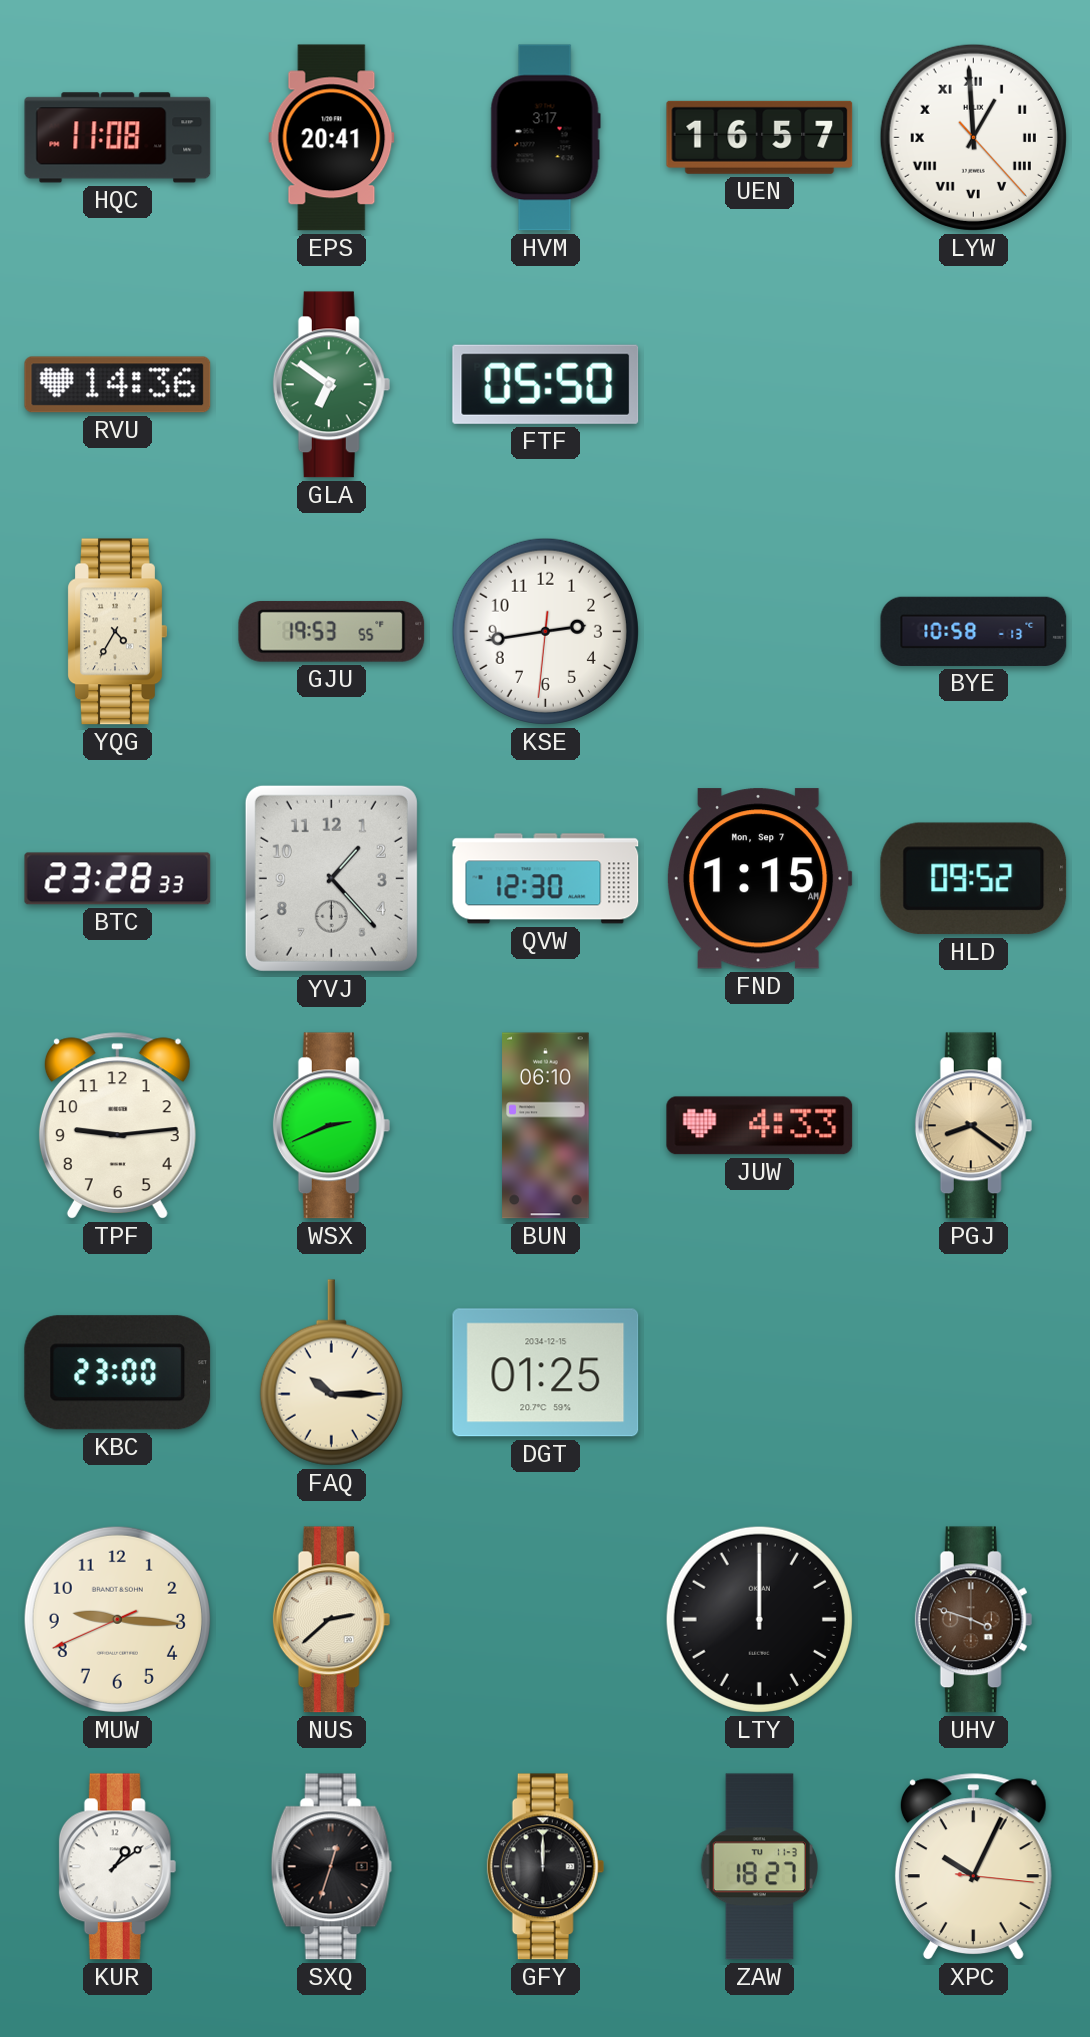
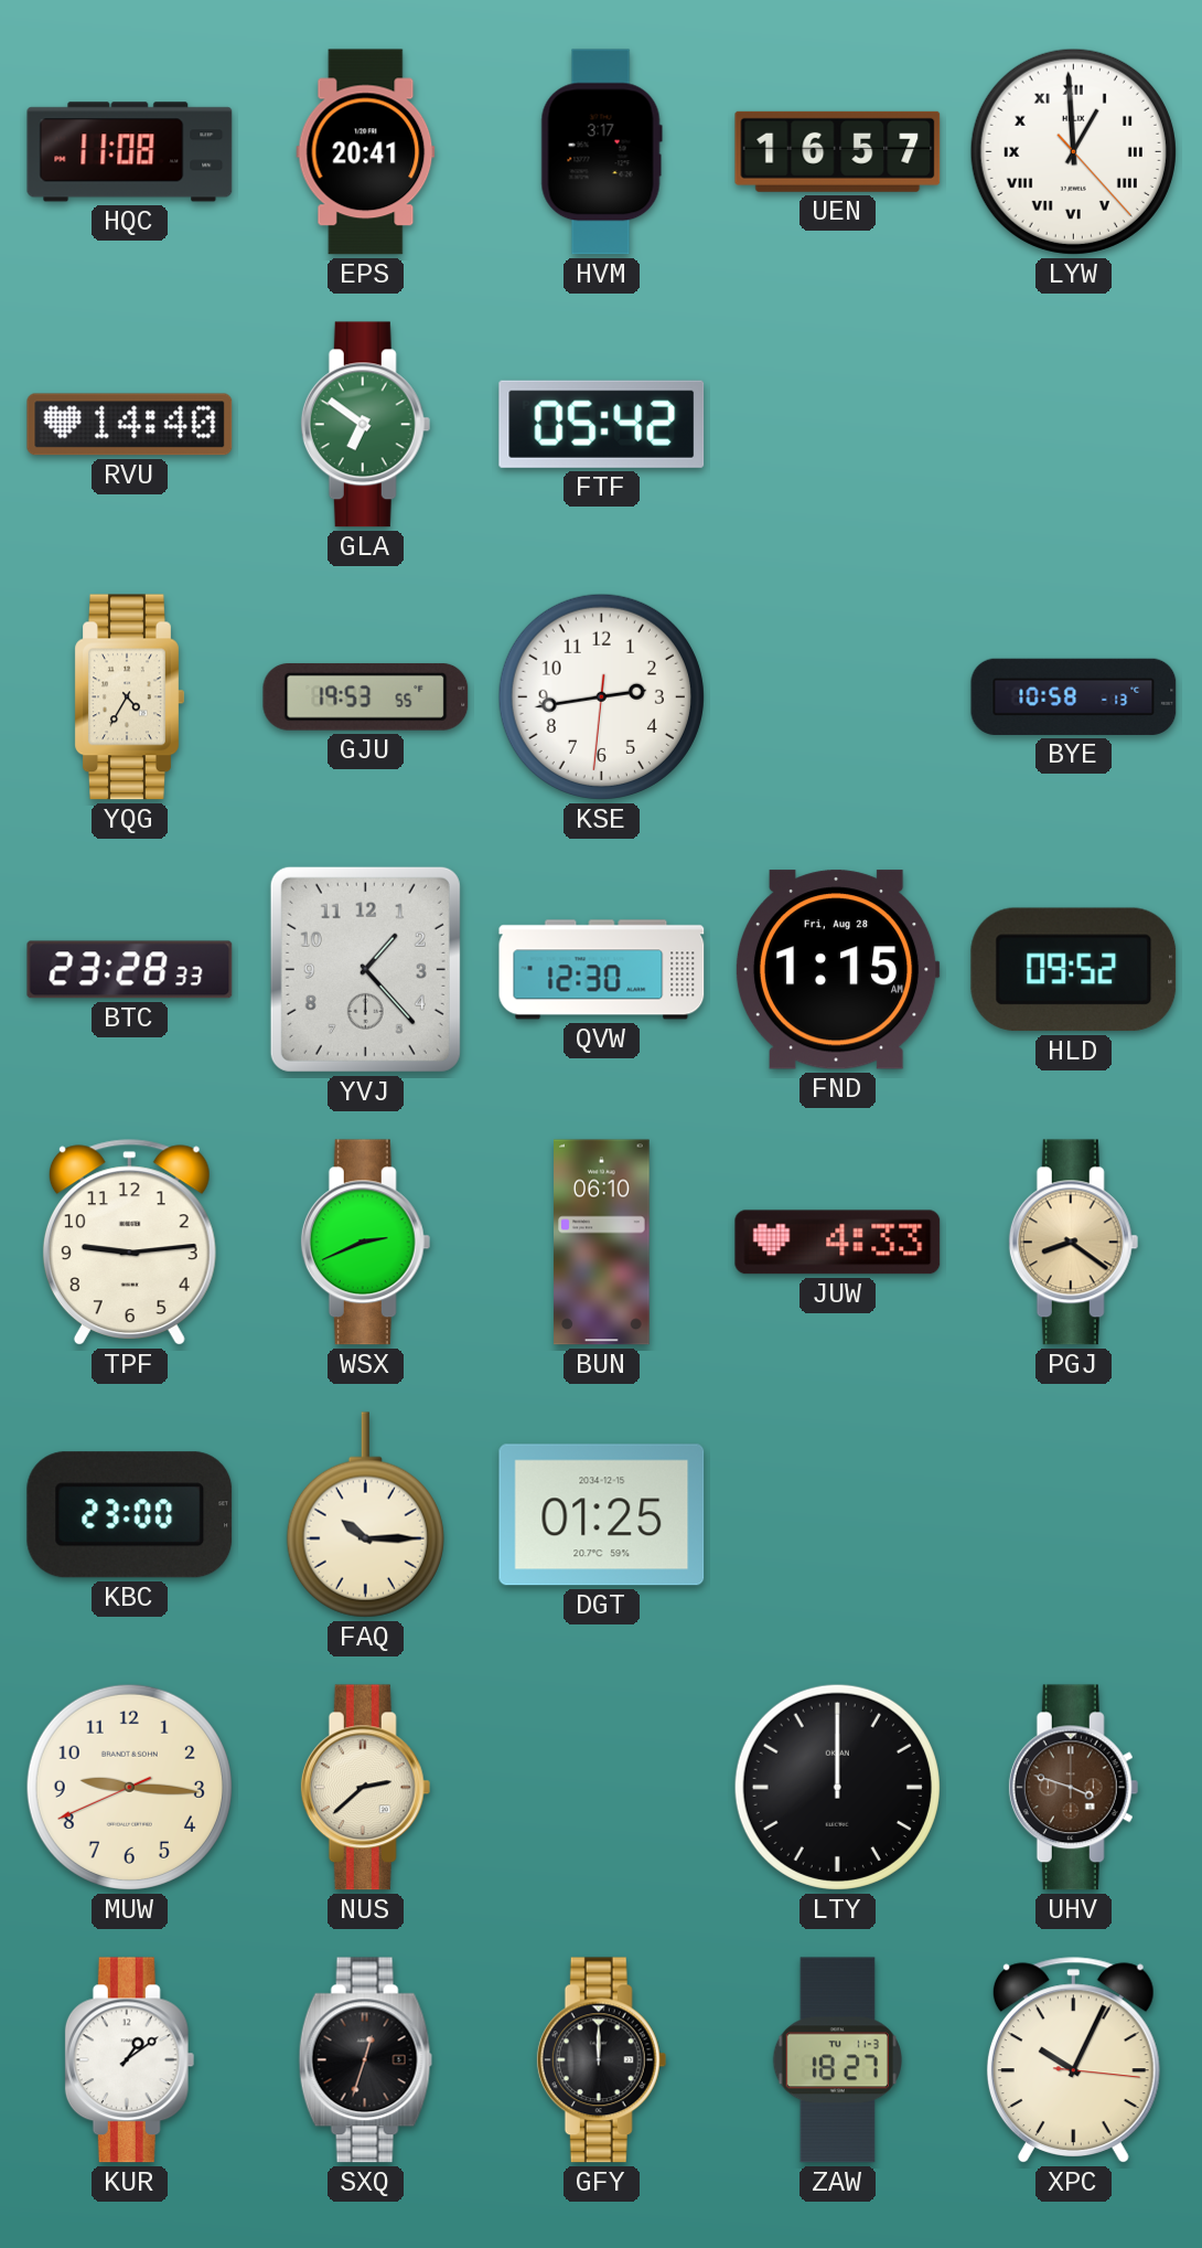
RVU: 14:36 -> 14:40
FTF: 05:50 -> 05:42
FND date: Mon, Sep 7 -> Fri, Aug 28
